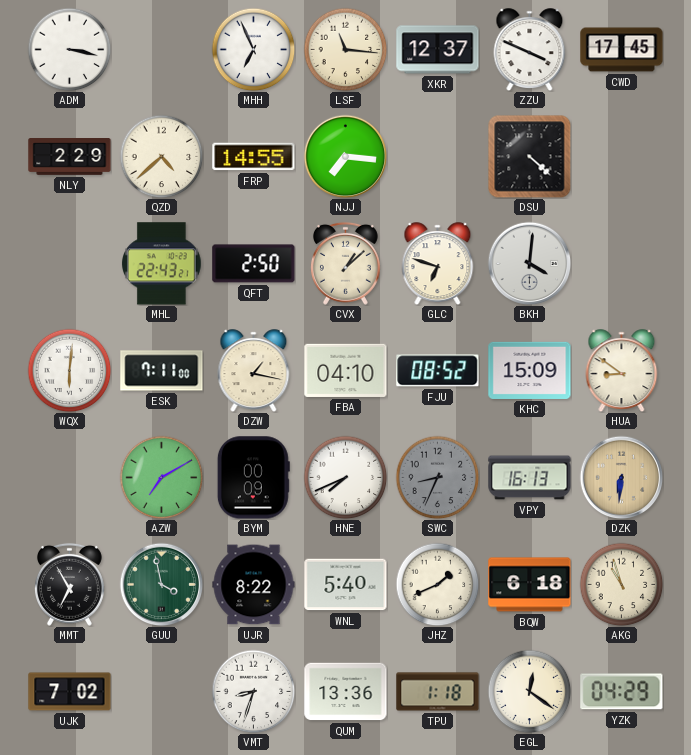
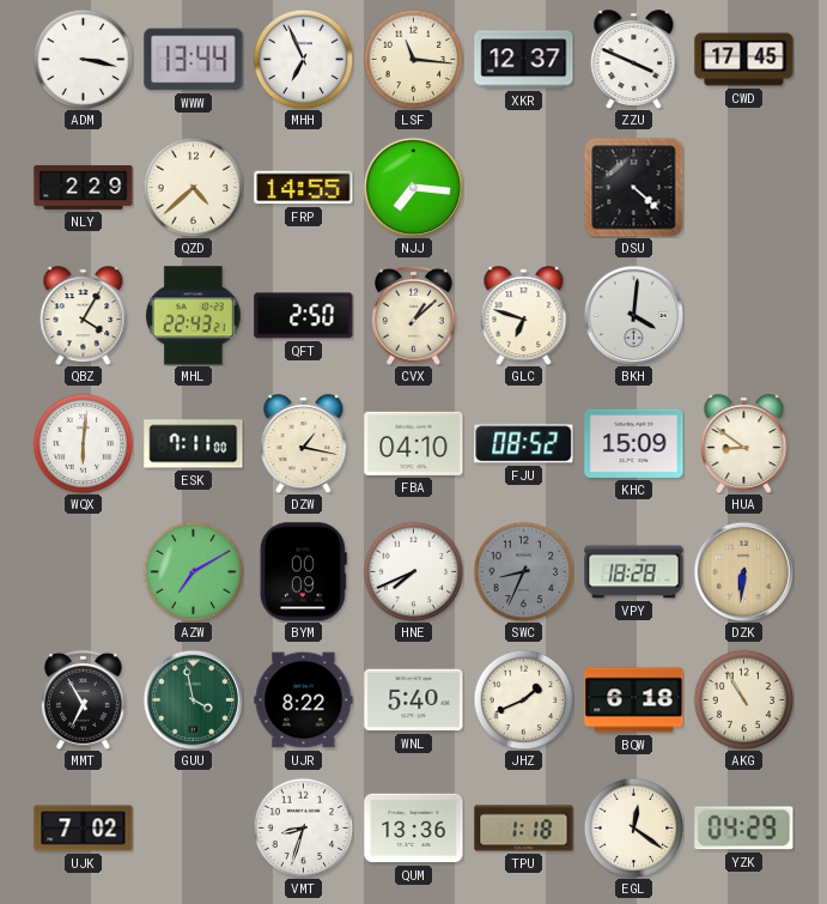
WWW: none -> 13:44
QBZ: none -> 4:05
VPY: 16:13 -> 18:28
AKG: 10:57 -> 10:55
